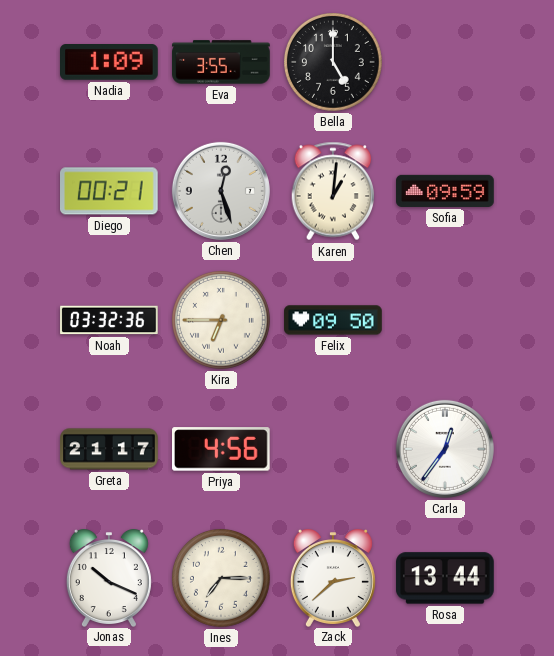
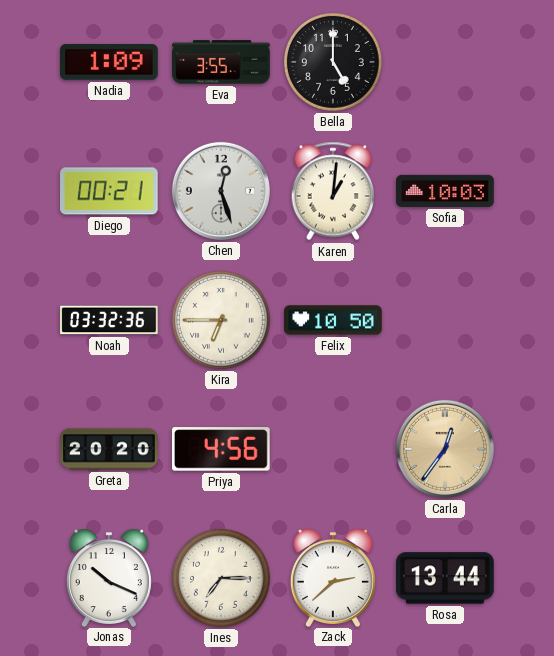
Sofia: 09:59 -> 10:03
Felix: 09:50 -> 10:50
Greta: 21:17 -> 20:20
Carla dial: white -> champagne
